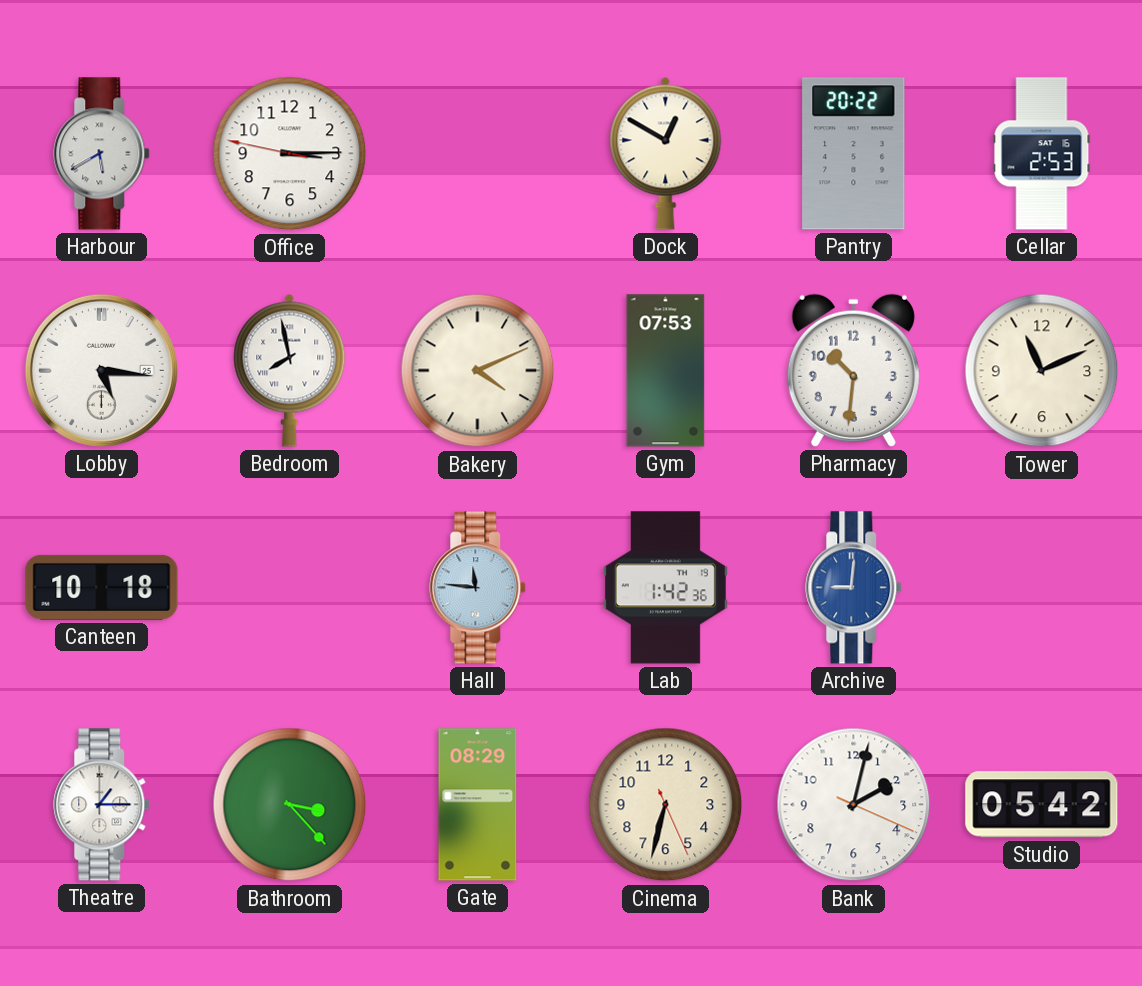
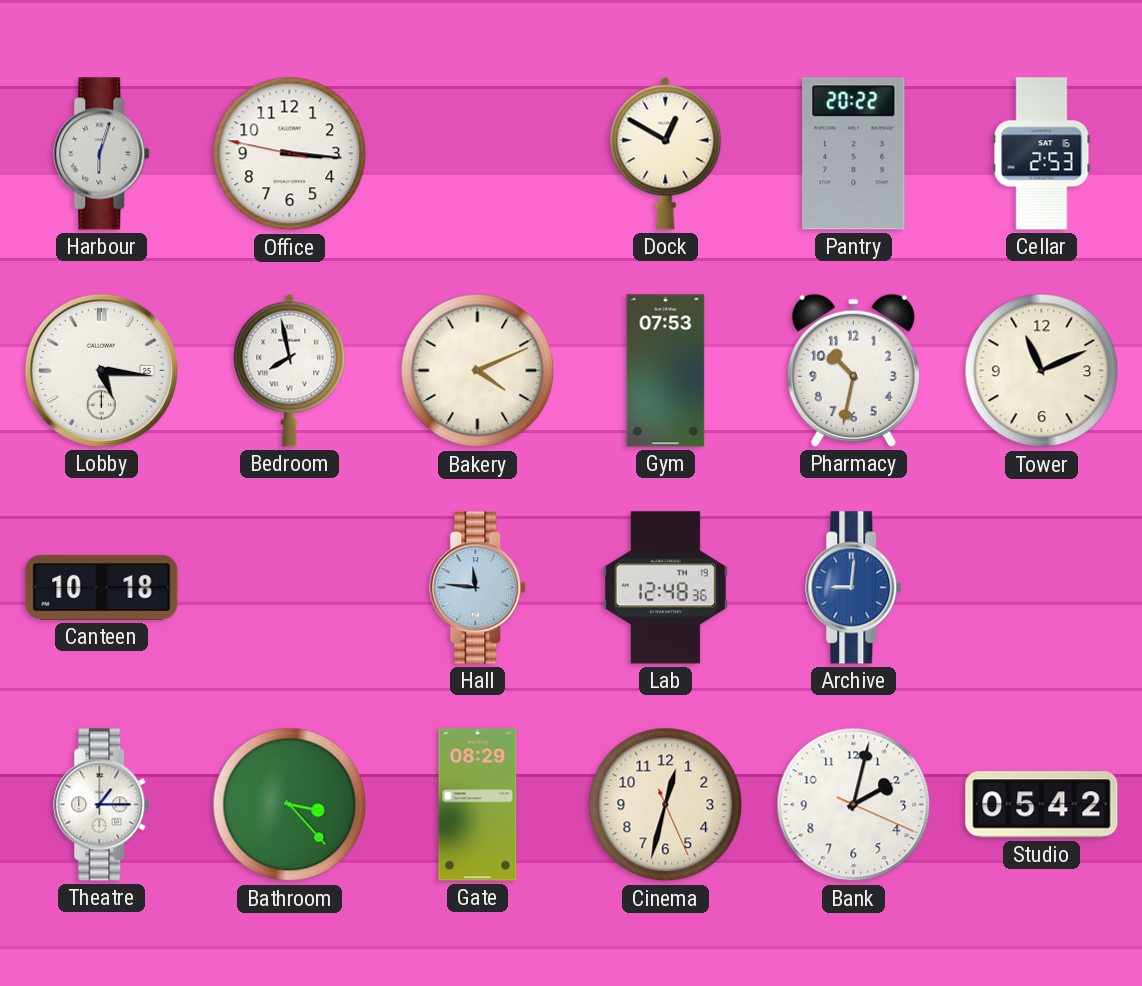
Harbour: 5:40 -> 6:03
Office: 3:14 -> 3:15
Pharmacy: 10:31 -> 10:32
Lab: 1:42 -> 12:48
Cinema: 6:32 -> 12:32
